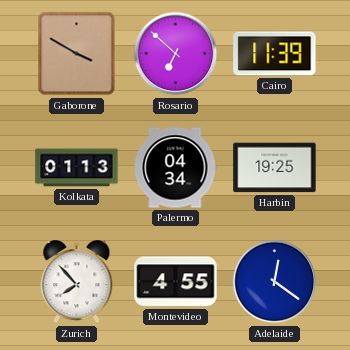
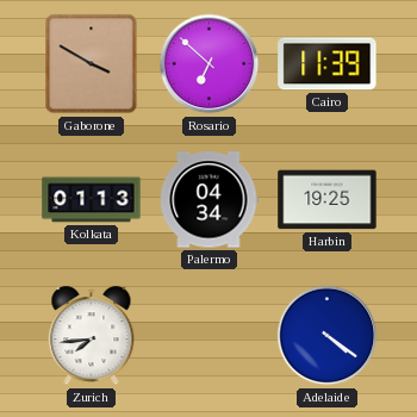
Zurich: 7:53 -> 7:44
Montevideo: 4:55 -> none
Adelaide: 12:21 -> 4:21
